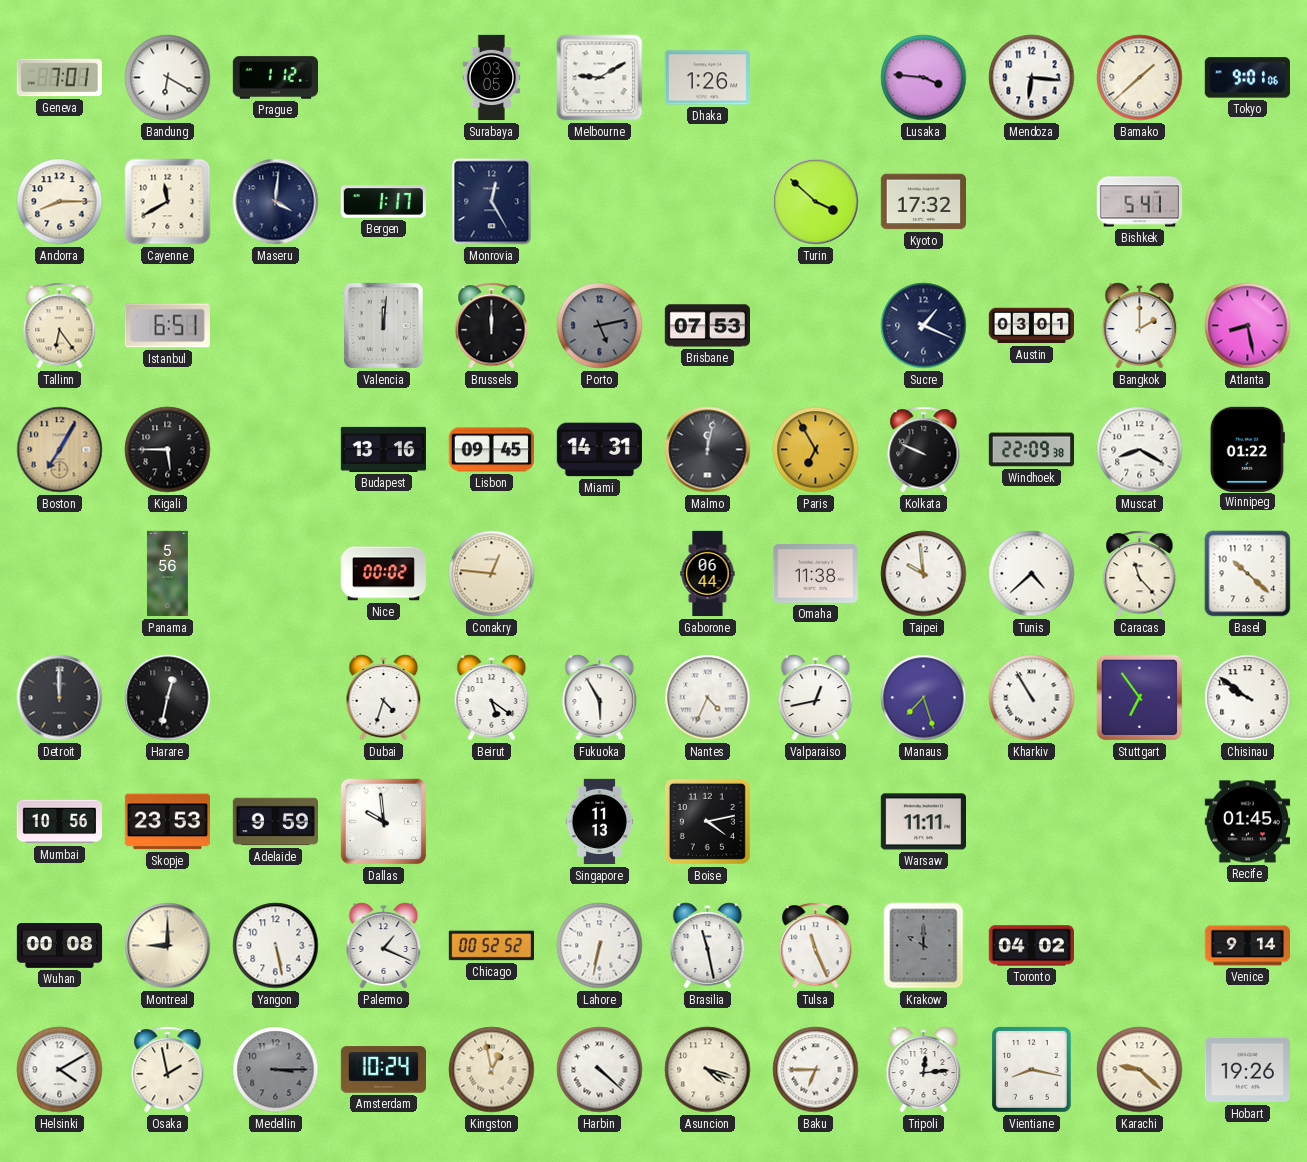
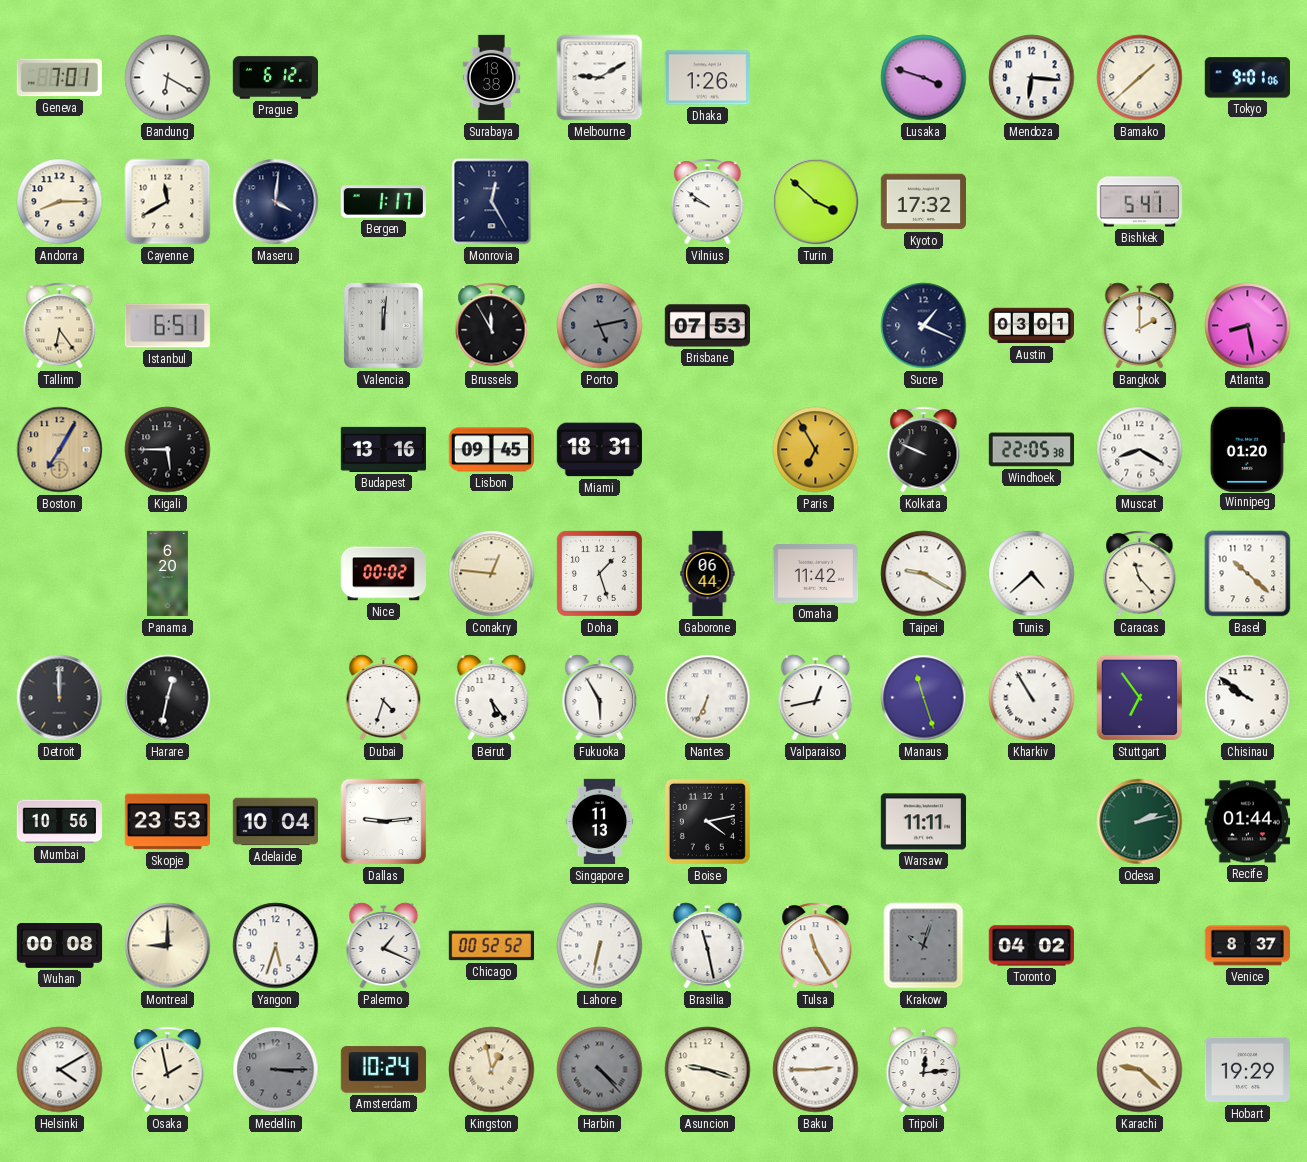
Prague: 1:12 -> 6:12
Surabaya: 03:05 -> 18:38
Lusaka: 3:46 -> 3:48
Vilnius: none -> 9:51
Brussels: 12:00 -> 11:55
Miami: 14:31 -> 18:31
Malmo: 12:02 -> none
Windhoek: 22:09 -> 22:05
Winnipeg: 01:22 -> 01:20
Panama: 5:56 -> 6:20
Doha: none -> 1:27
Omaha: 11:38 -> 11:42
Taipei: 9:59 -> 9:20
Beirut: 5:21 -> 5:24
Nantes: 4:34 -> 6:34
Manaus: 7:27 -> 11:27
Adelaide: 9:59 -> 10:04
Dallas: 9:59 -> 9:14
Odesa: none -> 2:13
Recife: 01:45 -> 01:44
Yangon: 5:28 -> 5:33
Tulsa: 11:26 -> 11:25
Krakow: 10:00 -> 10:03
Venice: 9:14 -> 8:37
Harbin: 4:22 -> 4:23
Harbin dial: white -> grey
Asuncion: 4:18 -> 9:18
Baku: 6:45 -> 2:45
Vientiane: 8:17 -> none
Hobart: 19:26 -> 19:29
